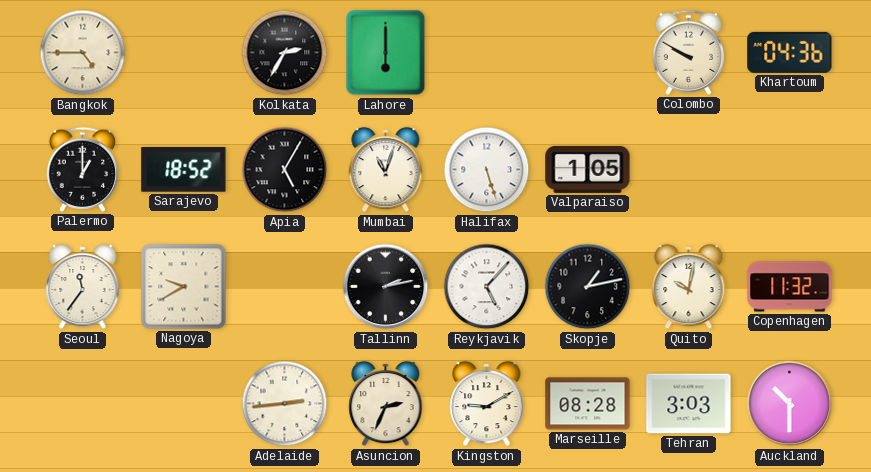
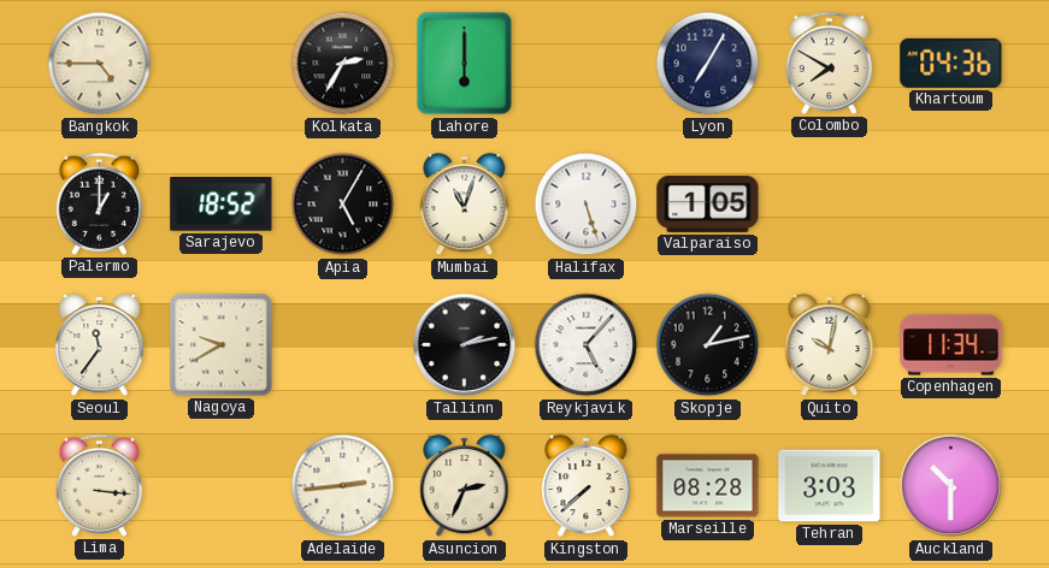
Lyon: none -> 7:05
Colombo: 9:50 -> 7:50
Copenhagen: 11:32 -> 11:34
Lima: none -> 3:16
Kingston: 9:10 -> 7:38
